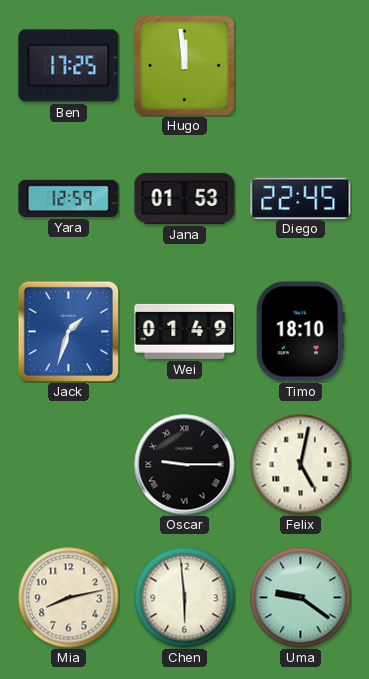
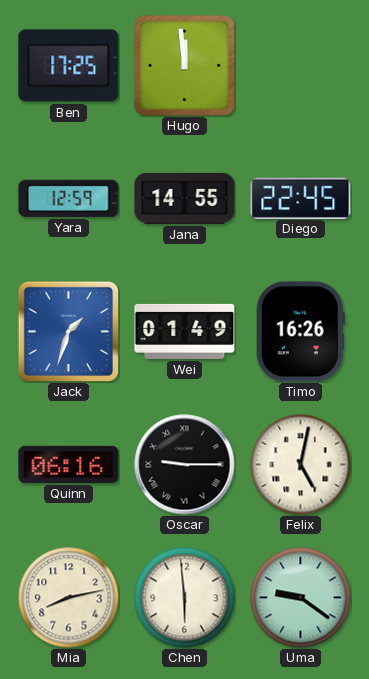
Jana: 01:53 -> 14:55
Timo: 18:10 -> 16:26
Quinn: none -> 06:16
